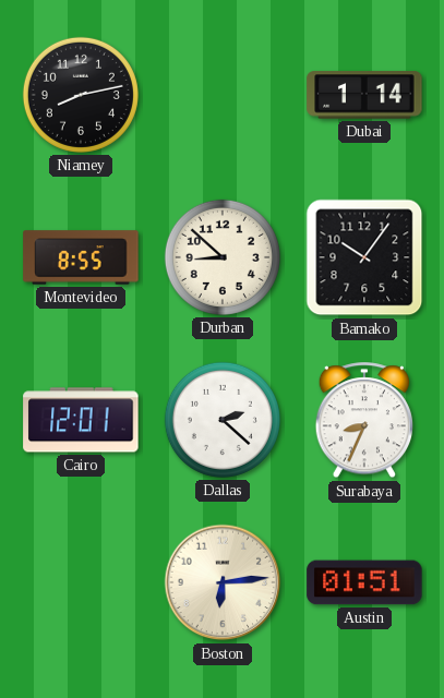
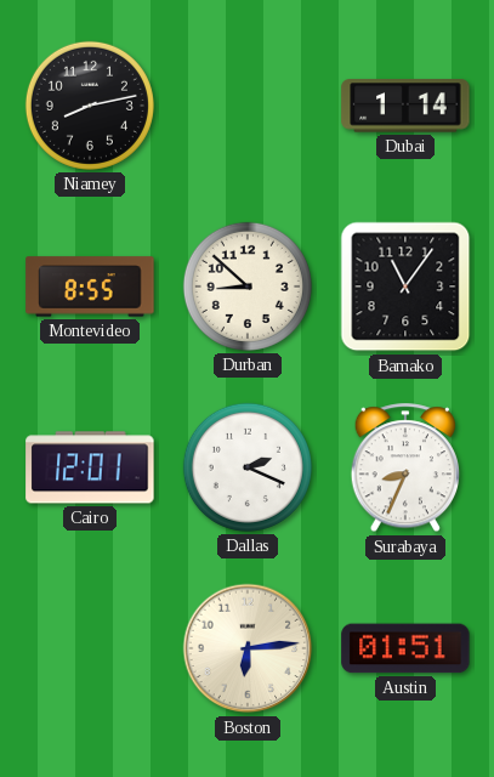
Bamako: 10:06 -> 11:06
Dallas: 2:22 -> 2:19
